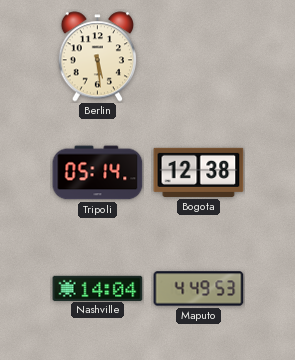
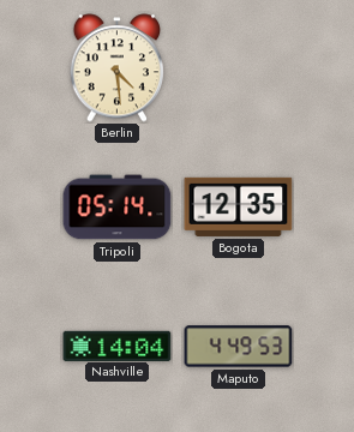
Berlin: 5:29 -> 4:29
Bogota: 12:38 -> 12:35
